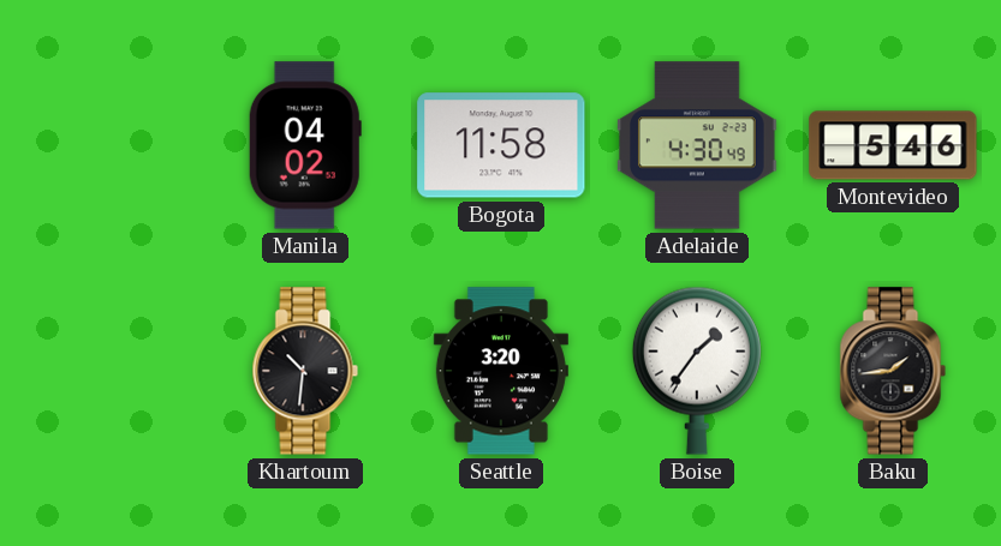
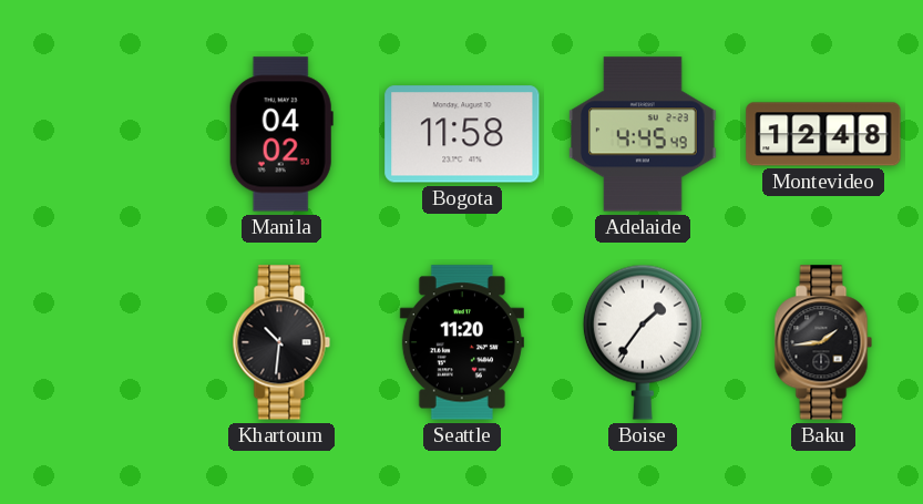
Adelaide: 4:30 -> 4:45
Montevideo: 5:46 -> 12:48
Seattle: 3:20 -> 11:20
